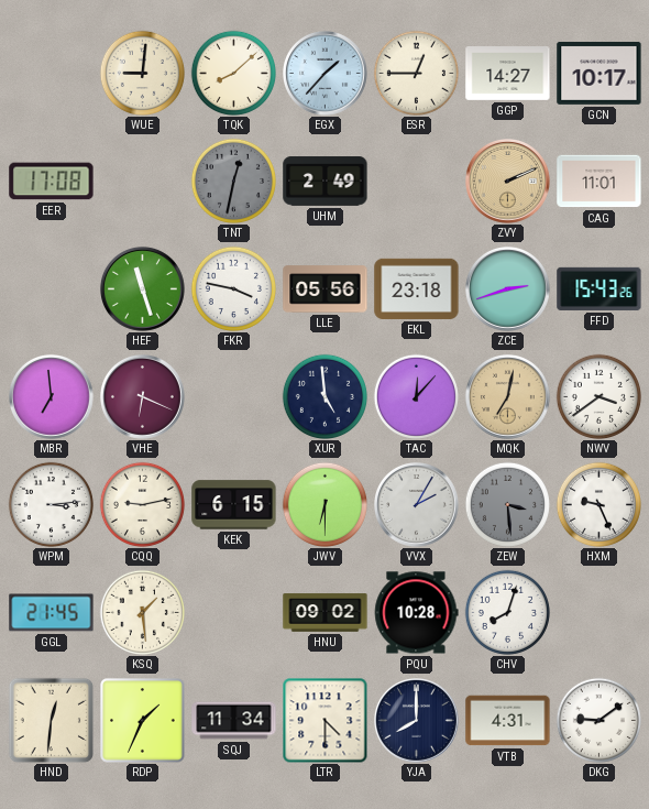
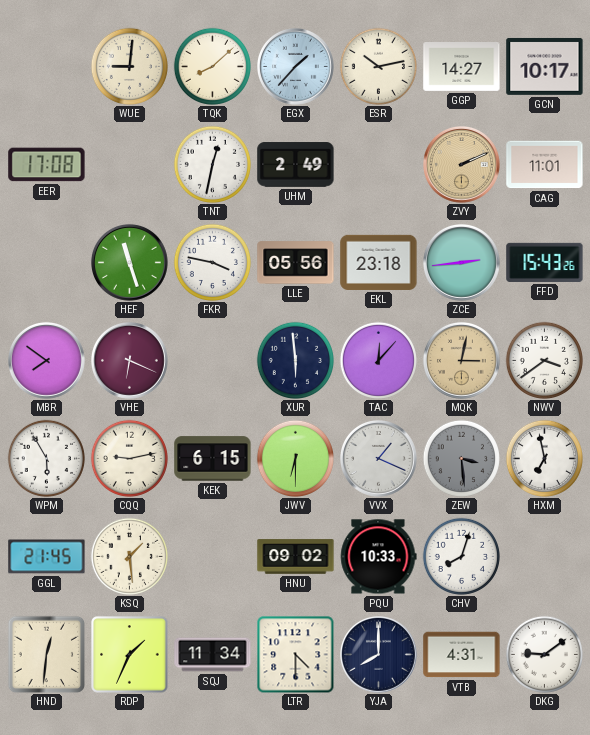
ESR: 12:45 -> 10:13
TNT dial: grey -> white
ZCE: 2:42 -> 2:44
MBR: 6:59 -> 7:51
XUR: 4:59 -> 5:59
MQK: 7:02 -> 3:02
WPM: 3:14 -> 5:55
VVX: 2:05 -> 1:19
HXM: 9:26 -> 6:58
PQU: 10:28 -> 10:33
